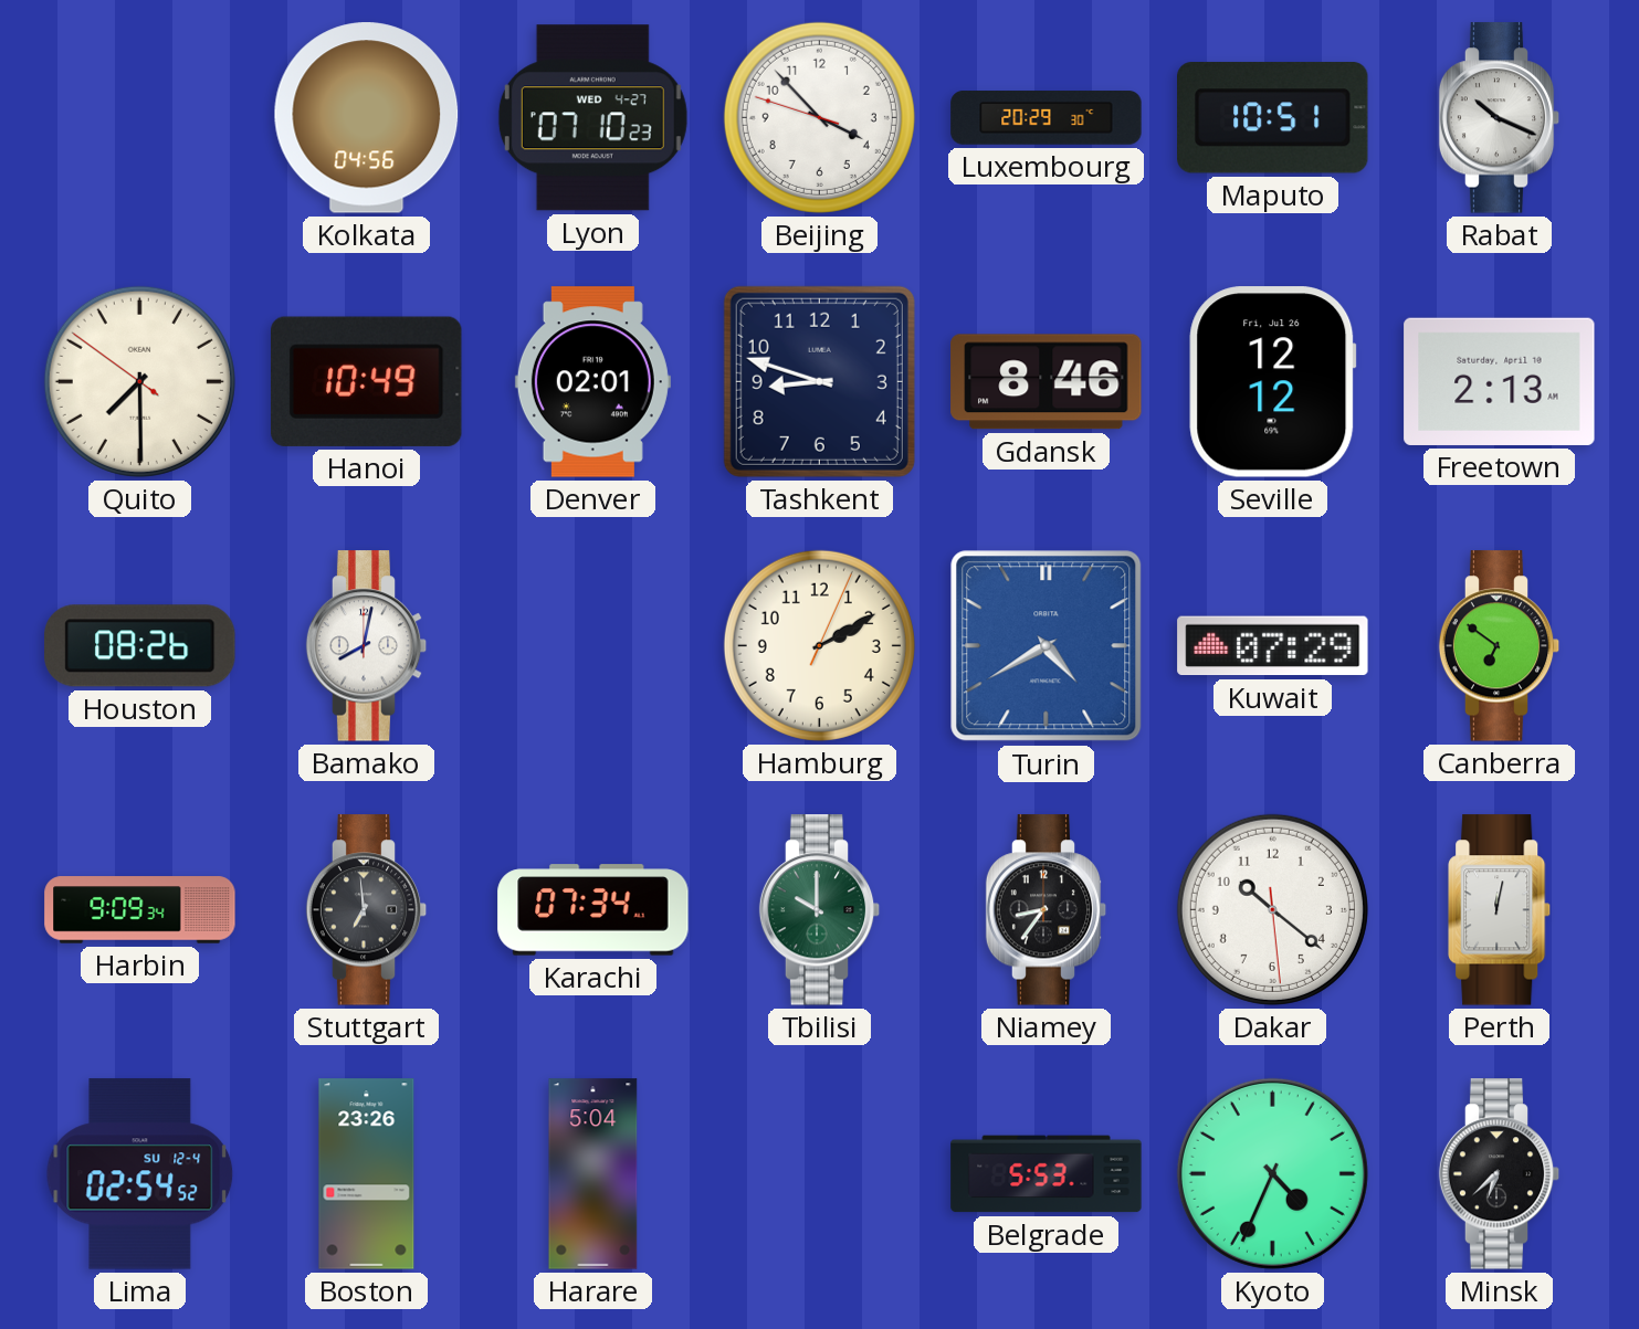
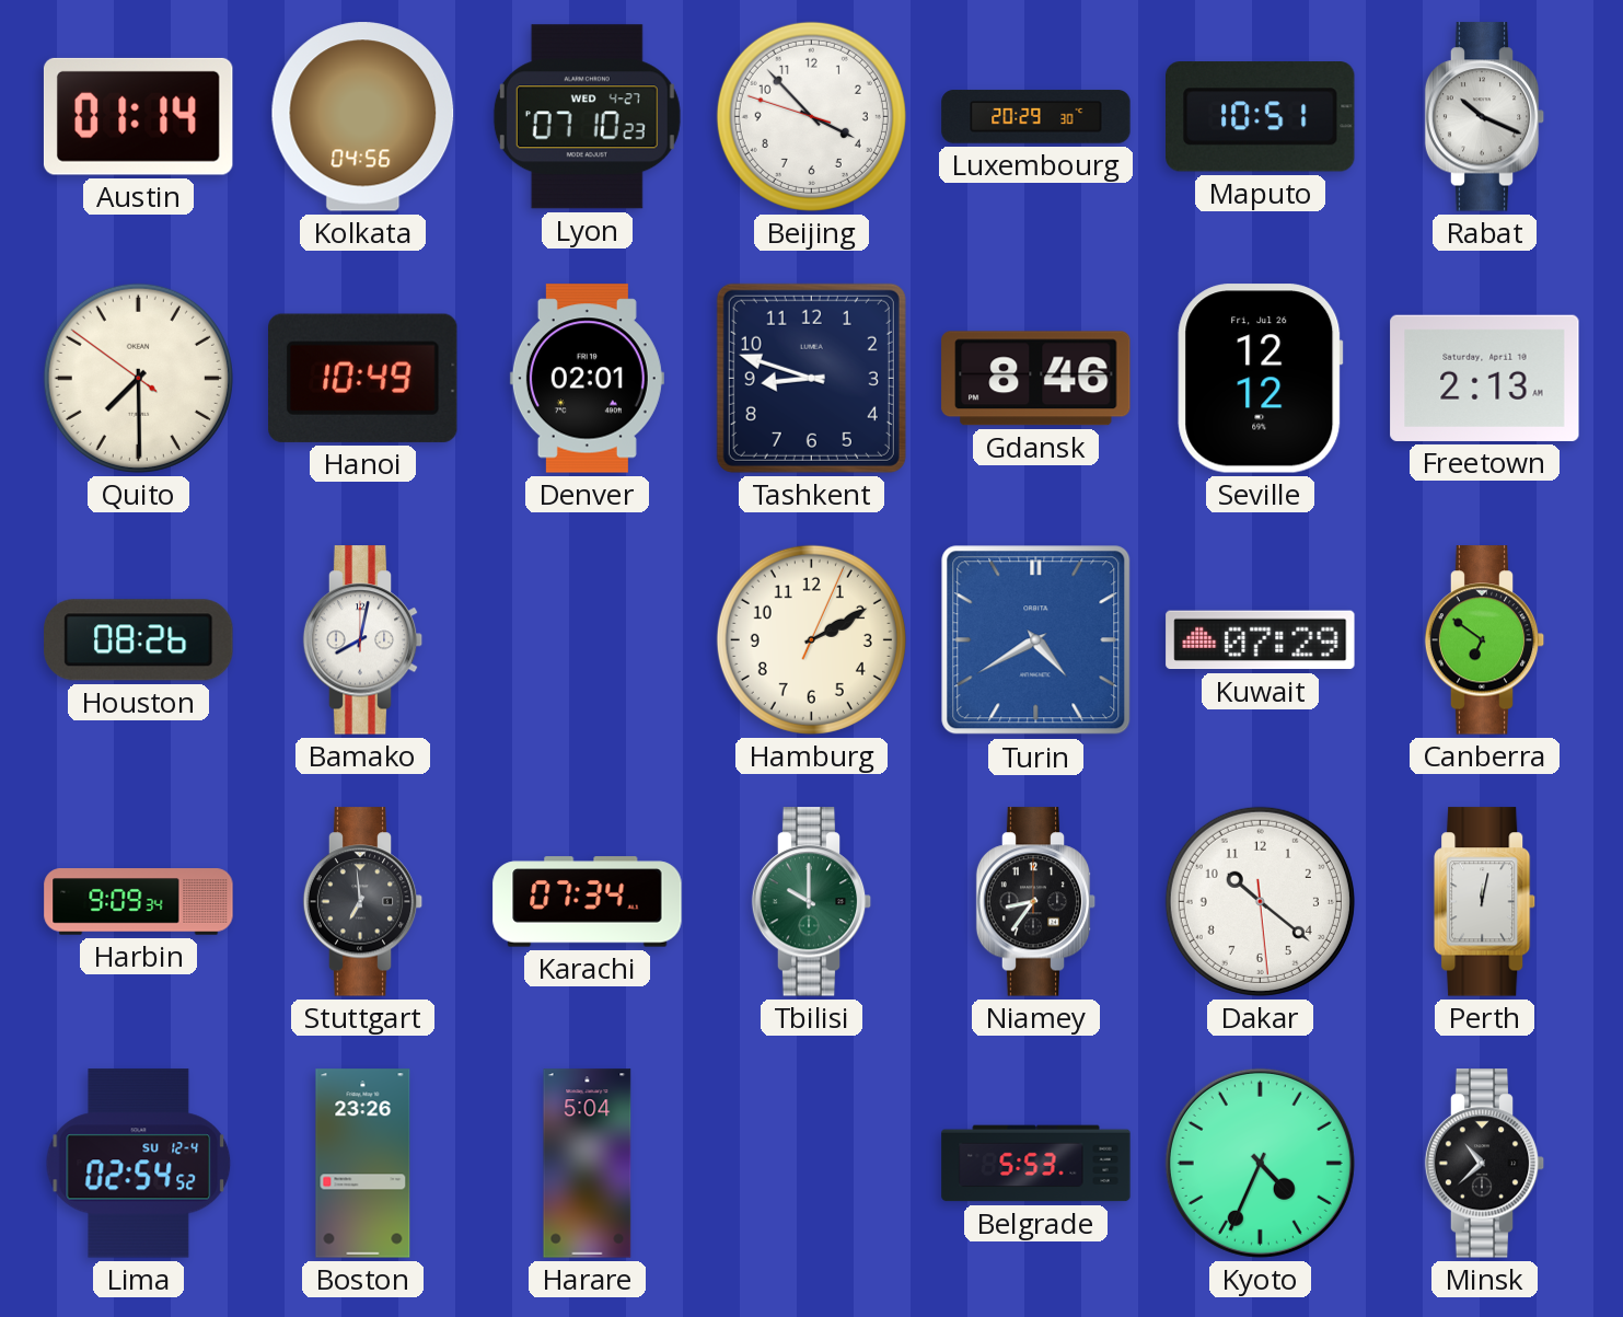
Austin: none -> 01:14
Minsk: 6:38 -> 10:38
